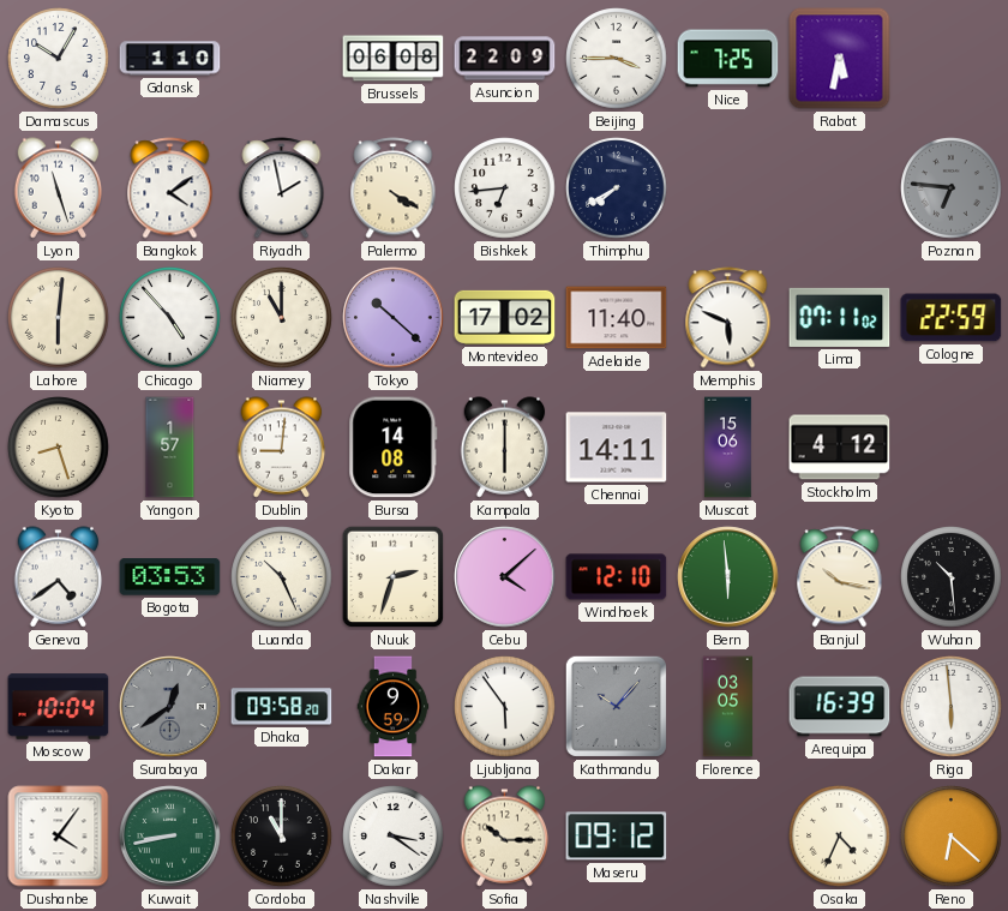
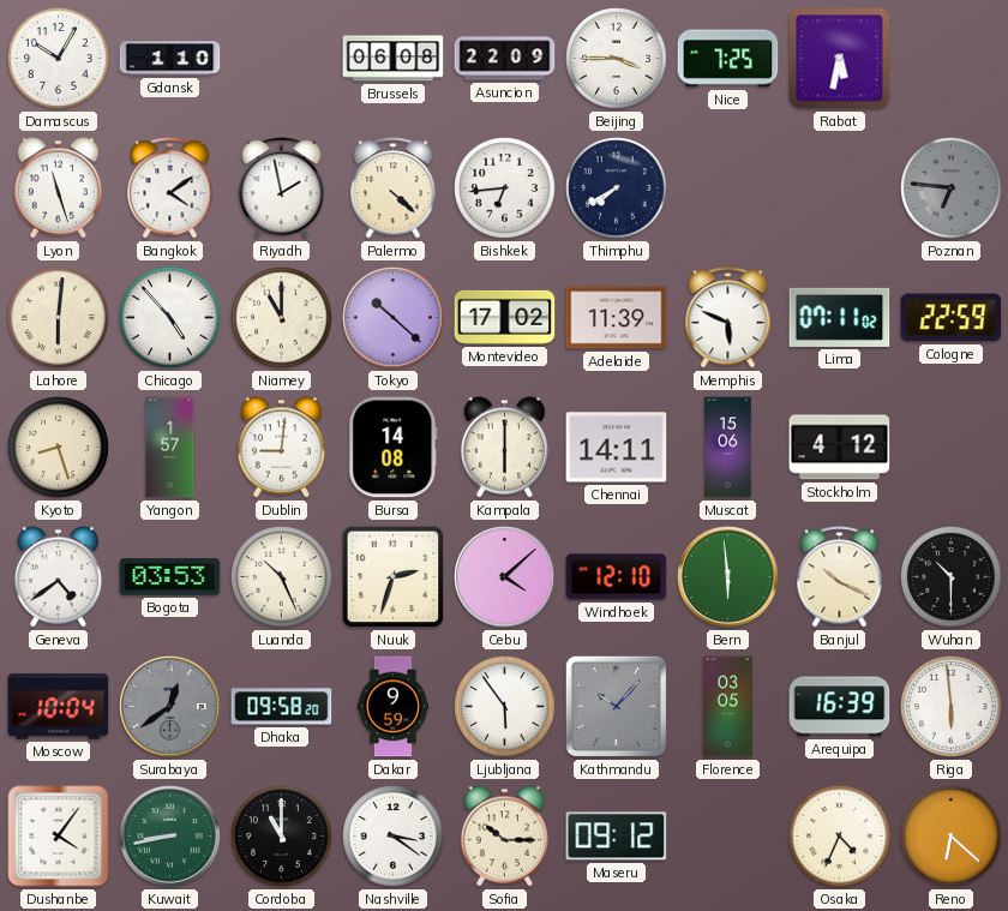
Palermo: 4:20 -> 4:22
Adelaide: 11:40 -> 11:39
Banjul: 10:17 -> 10:19
Wuhan: 10:29 -> 10:30
